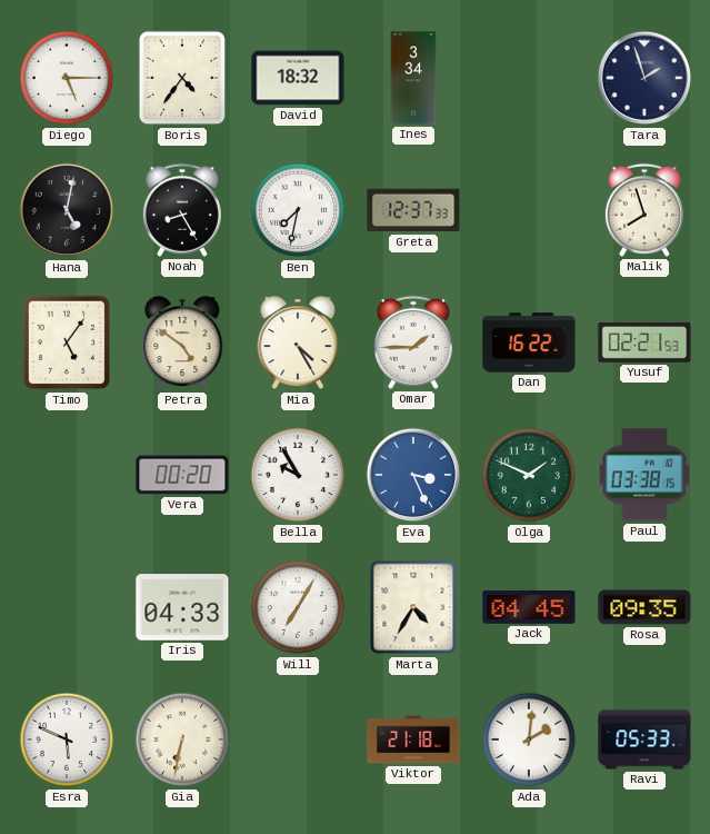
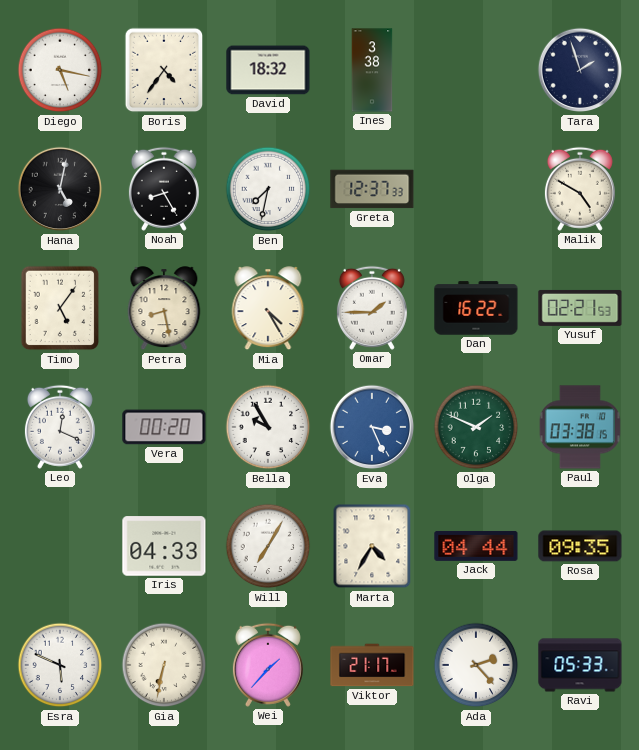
Diego: 5:15 -> 5:17
Ines: 3:34 -> 3:38
Malik: 7:57 -> 4:50
Petra: 4:51 -> 8:28
Leo: none -> 12:19
Jack: 04:45 -> 04:44
Wei: none -> 1:37
Viktor: 21:18 -> 21:17
Ada: 2:01 -> 2:23
